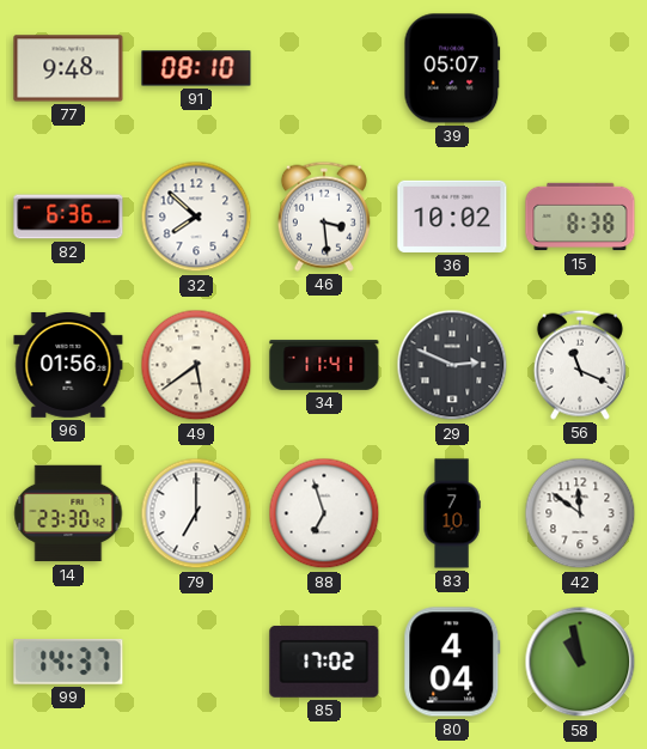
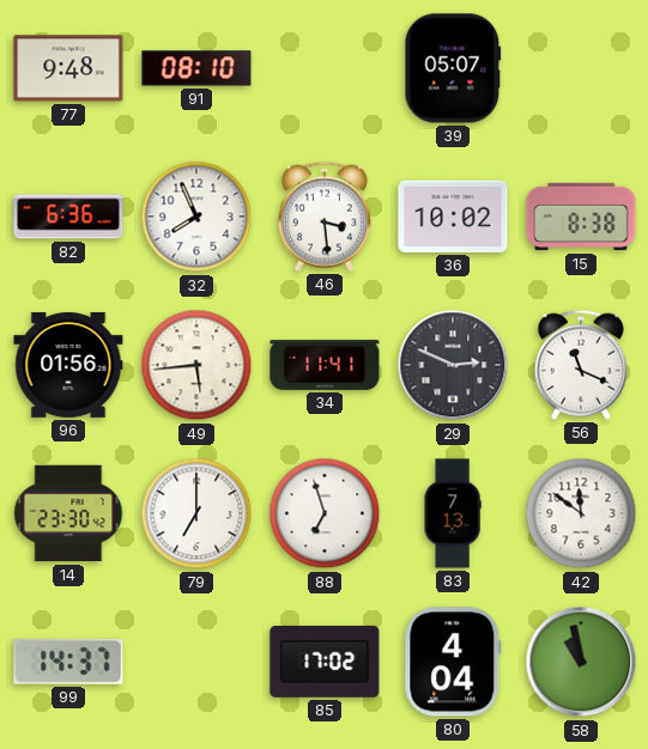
32: 7:52 -> 7:56
49: 5:39 -> 5:44
83: 7:10 -> 7:13
